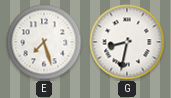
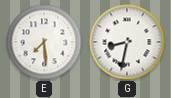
E: 7:27 -> 7:29
